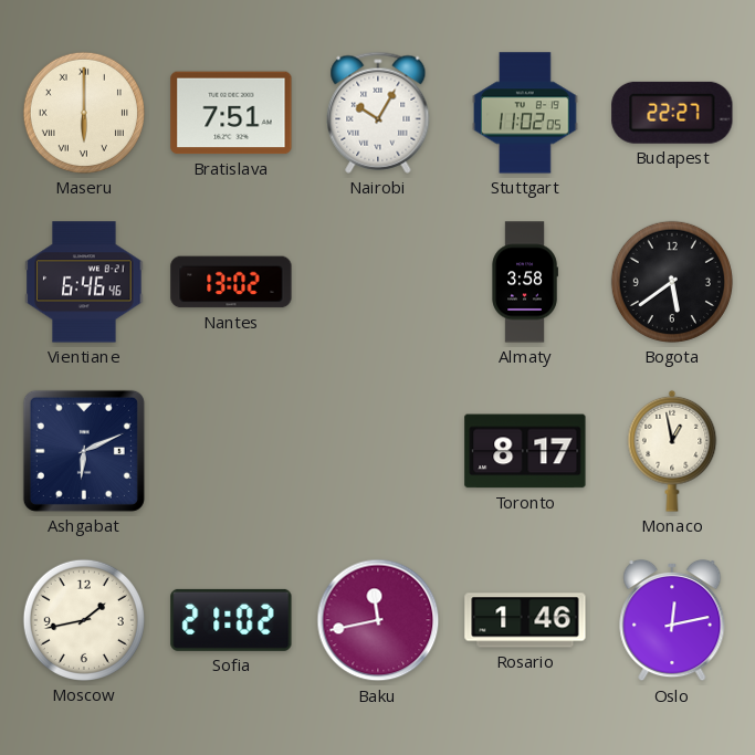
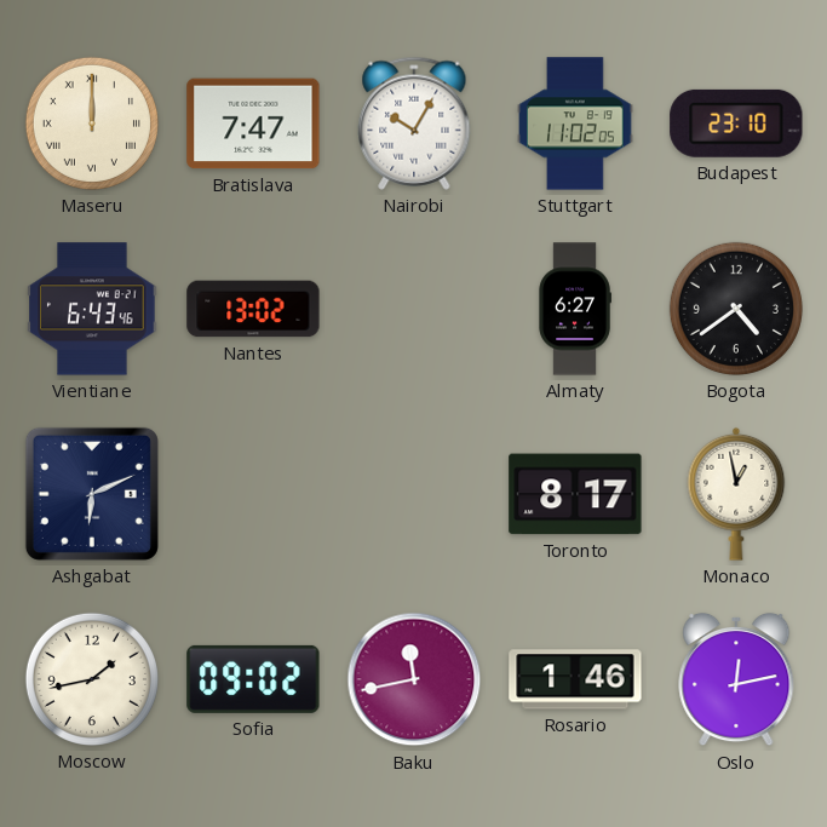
Maseru: 6:00 -> 12:00
Bratislava: 7:51 -> 7:47
Budapest: 22:27 -> 23:10
Vientiane: 6:46 -> 6:43
Almaty: 3:58 -> 6:27
Bogota: 5:39 -> 4:39
Sofia: 21:02 -> 09:02
